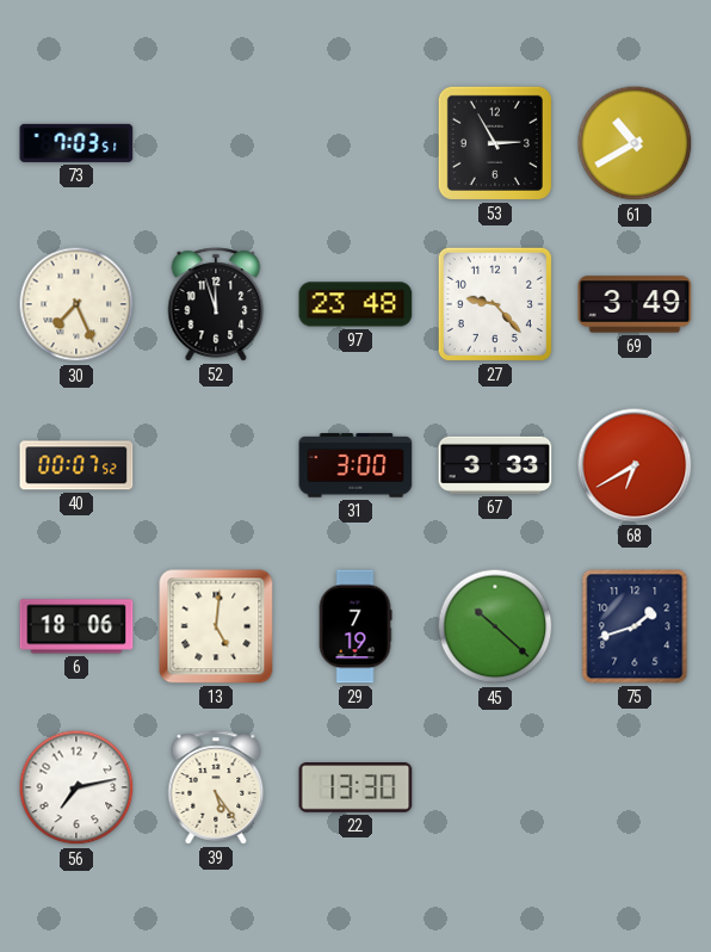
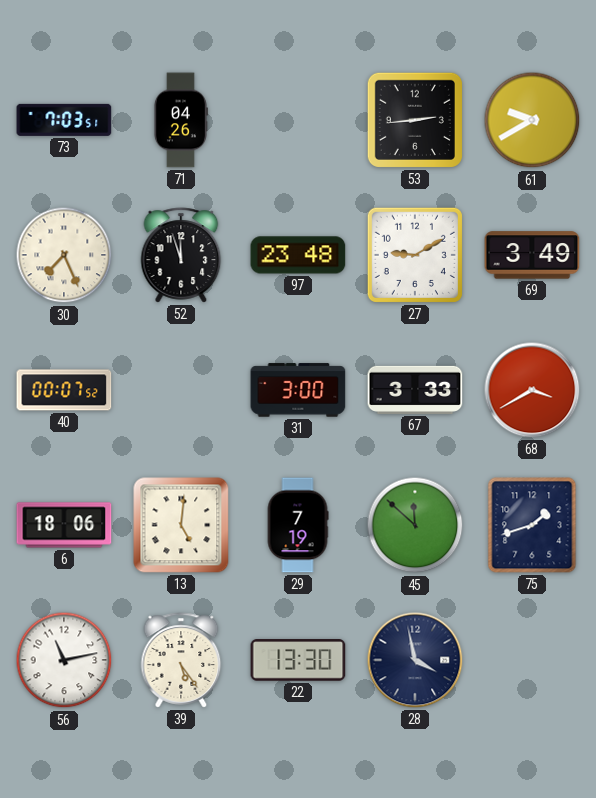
71: none -> 04:26
53: 2:55 -> 2:44
61: 10:40 -> 9:40
27: 9:23 -> 9:10
68: 6:40 -> 3:40
45: 10:22 -> 11:52
56: 7:13 -> 11:13
28: none -> 3:58
